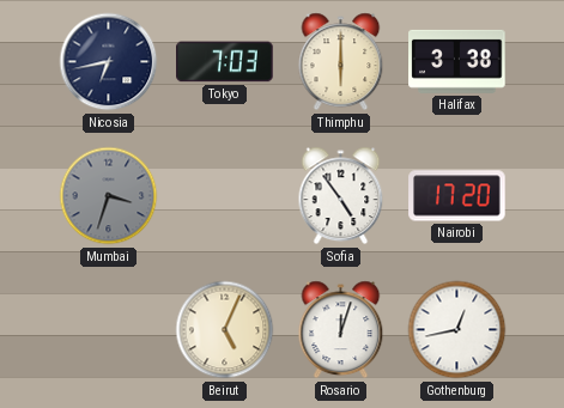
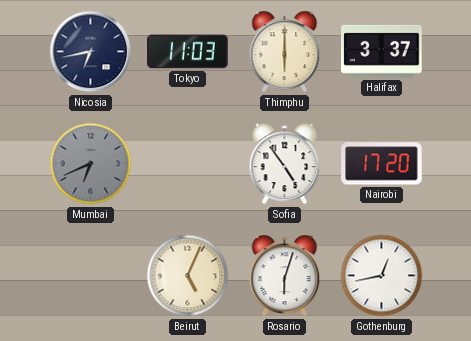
Tokyo: 7:03 -> 11:03
Halifax: 3:38 -> 3:37
Mumbai: 3:33 -> 6:41
Rosario: 12:03 -> 6:03
